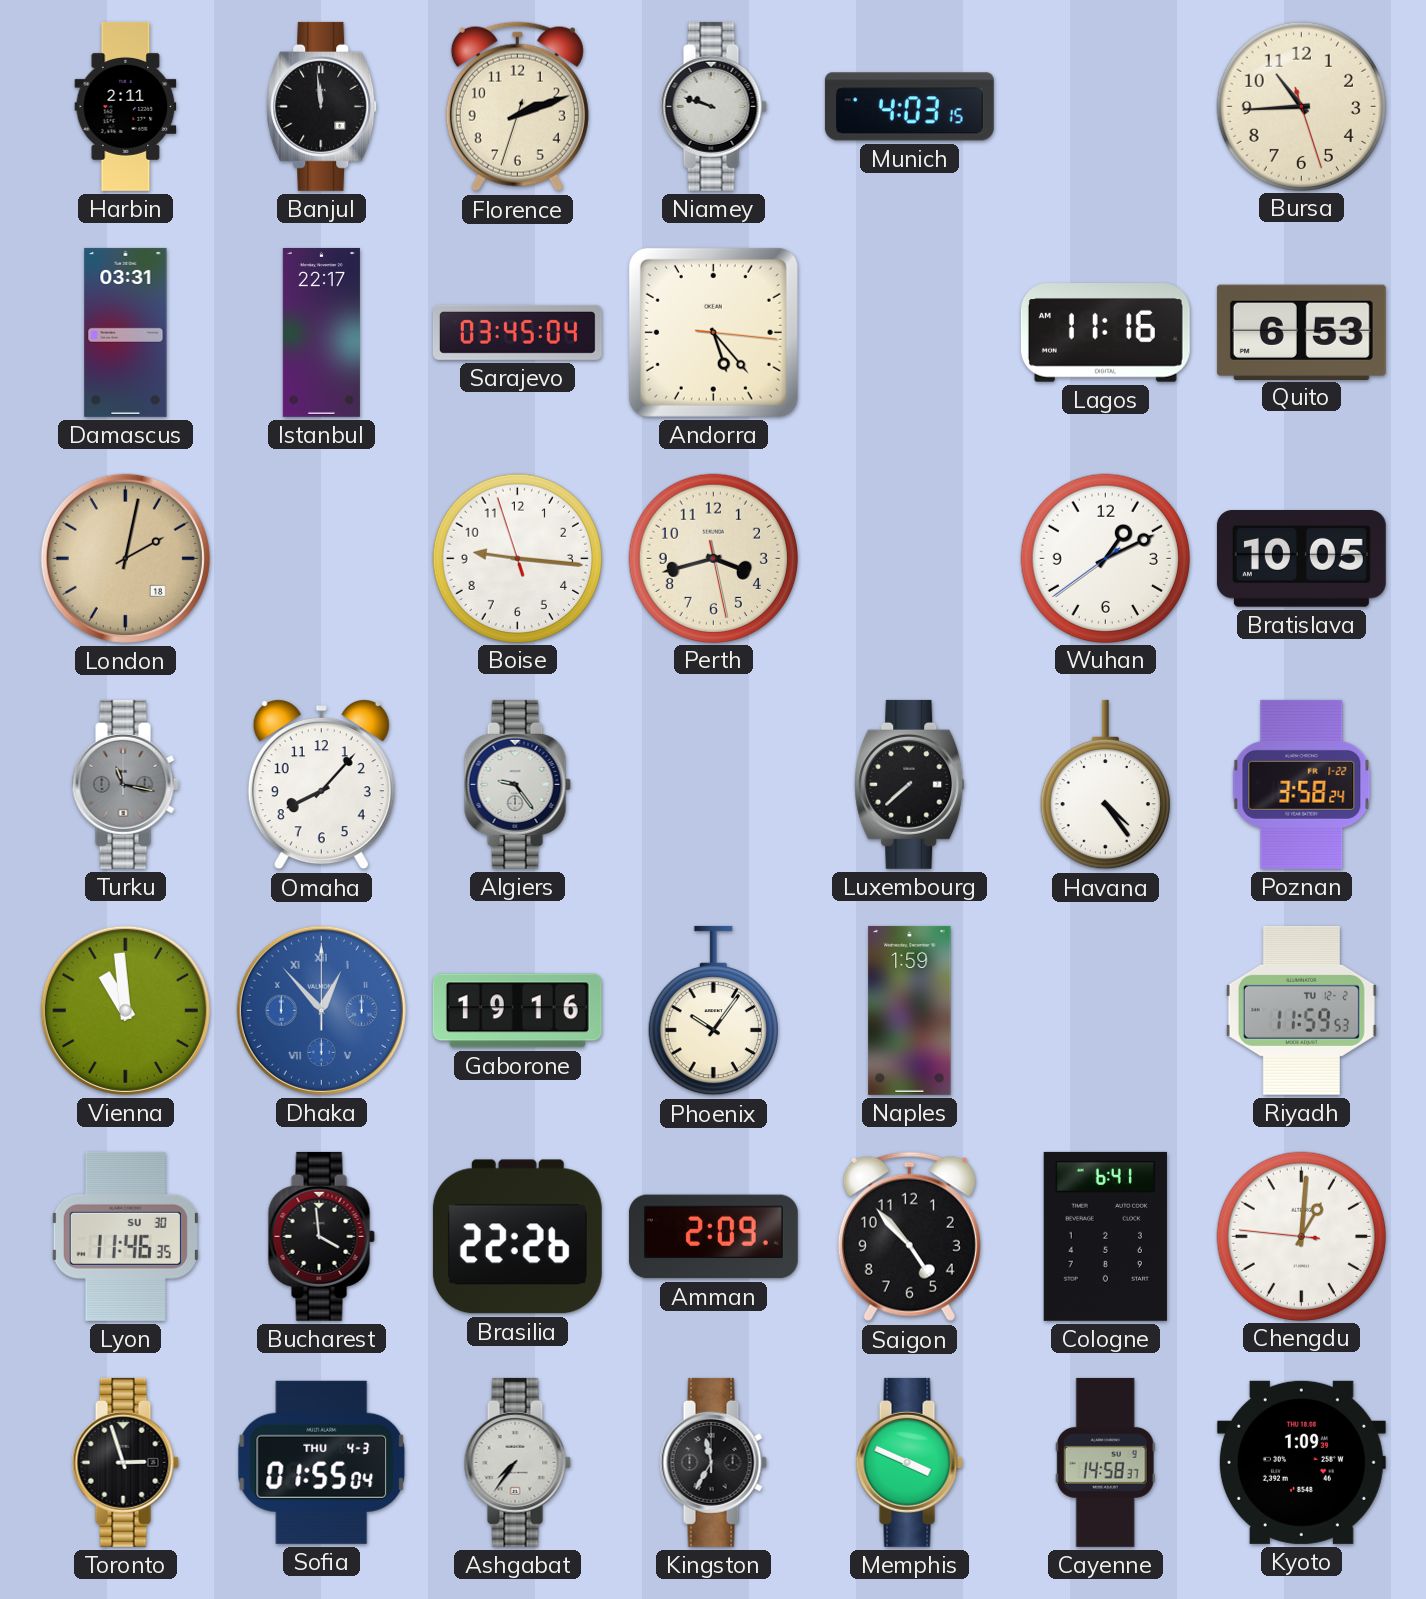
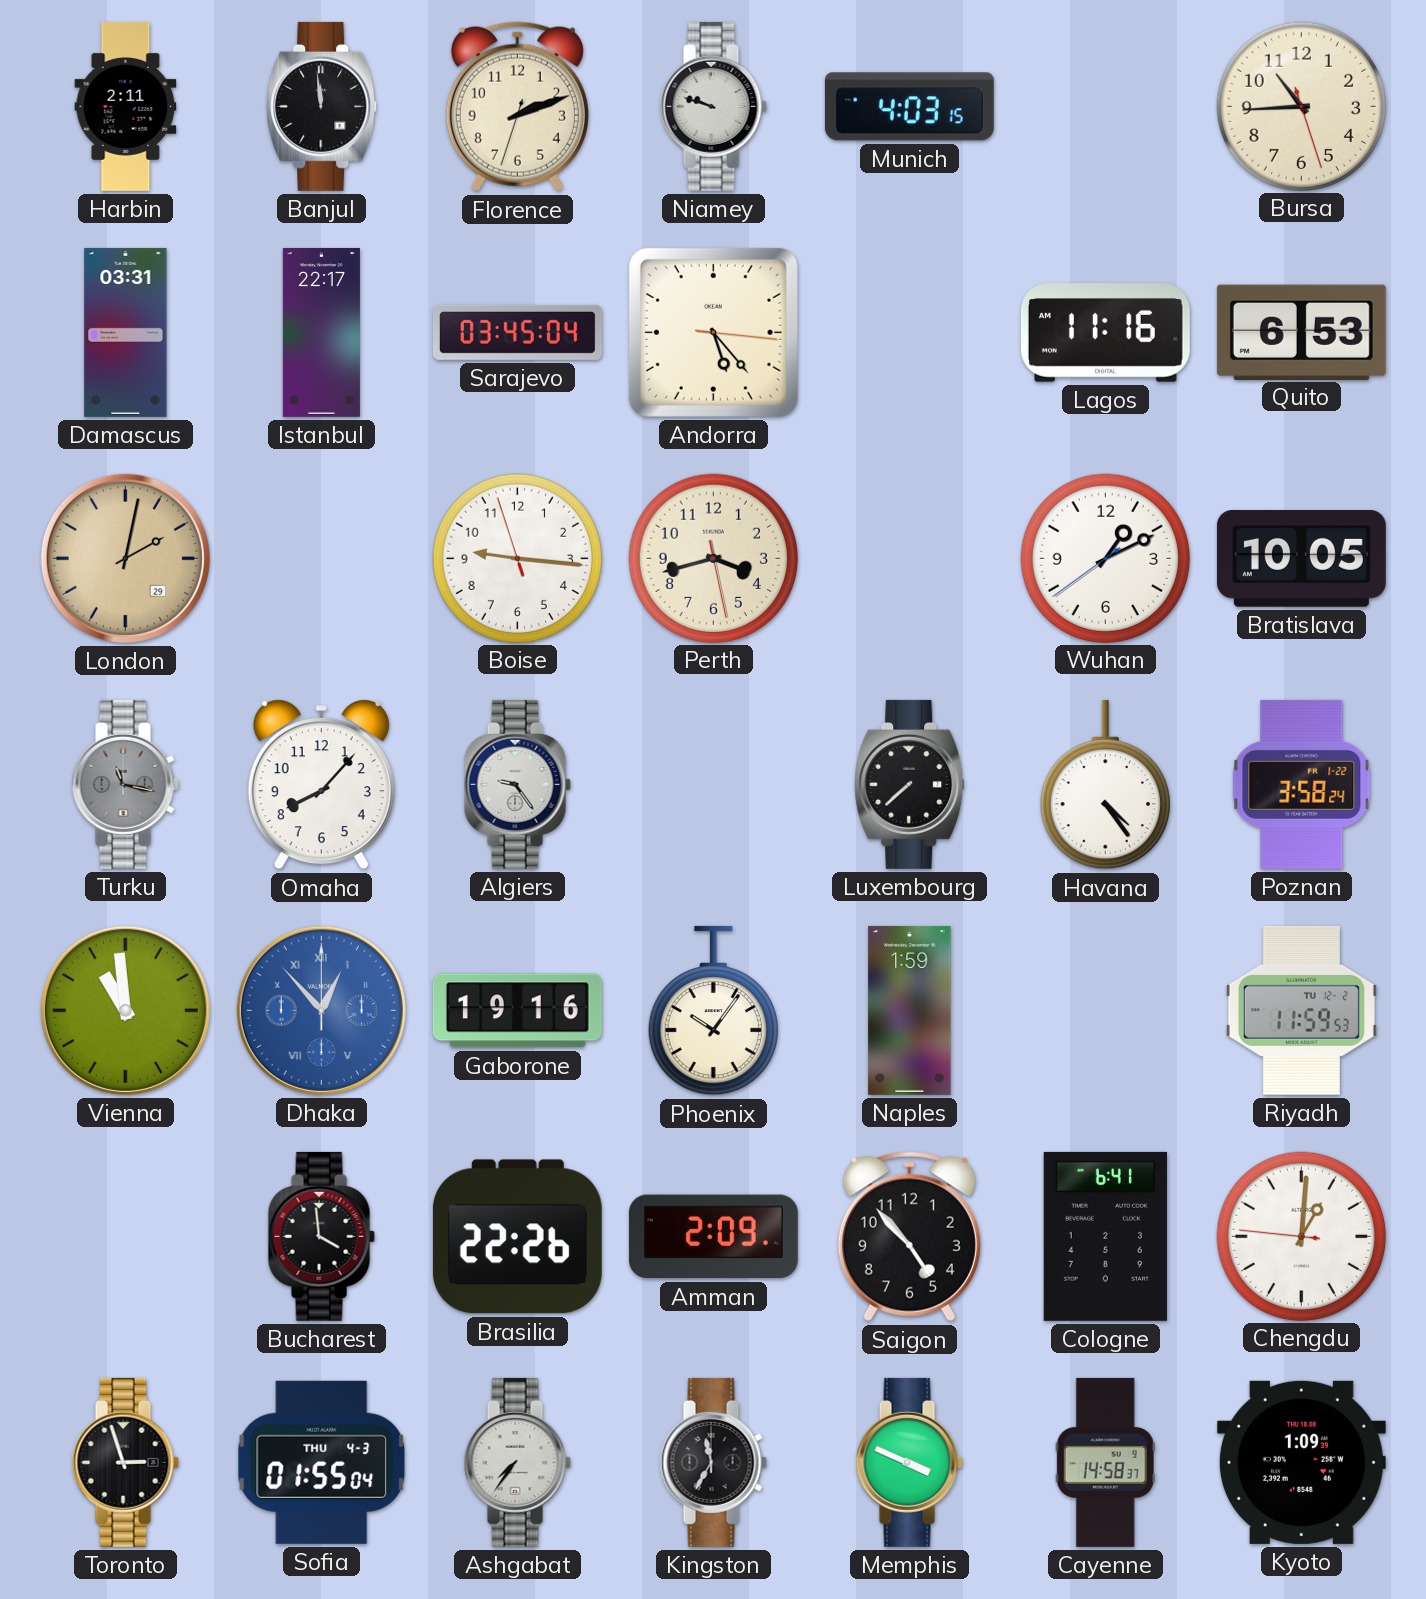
London date: 18 -> 29
Lyon: 11:46 -> none
